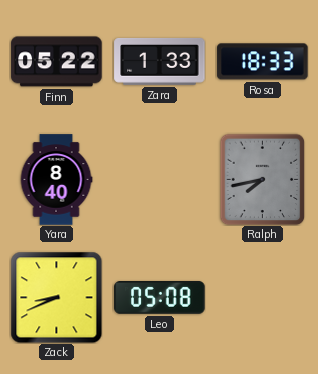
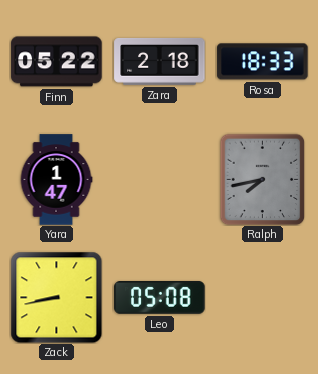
Zara: 1:33 -> 2:18
Yara: 8:40 -> 1:47
Zack: 8:41 -> 8:43
